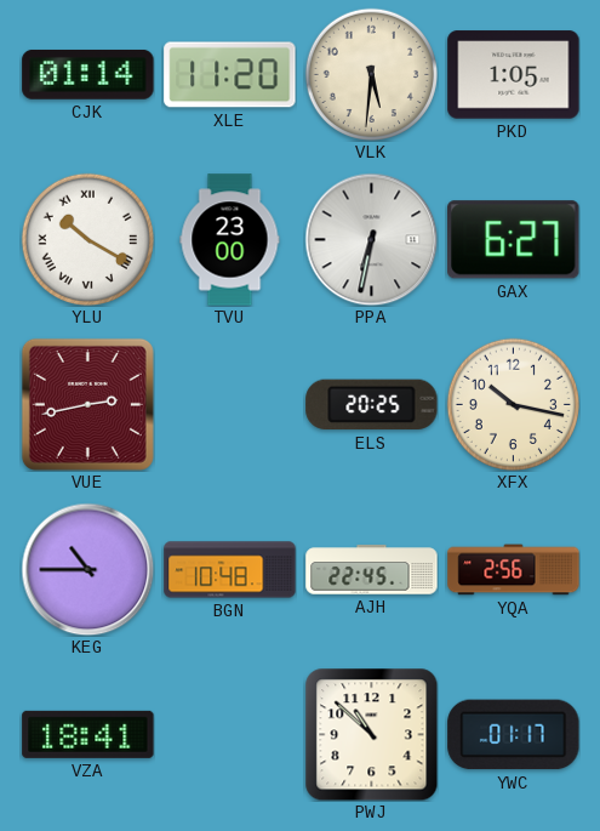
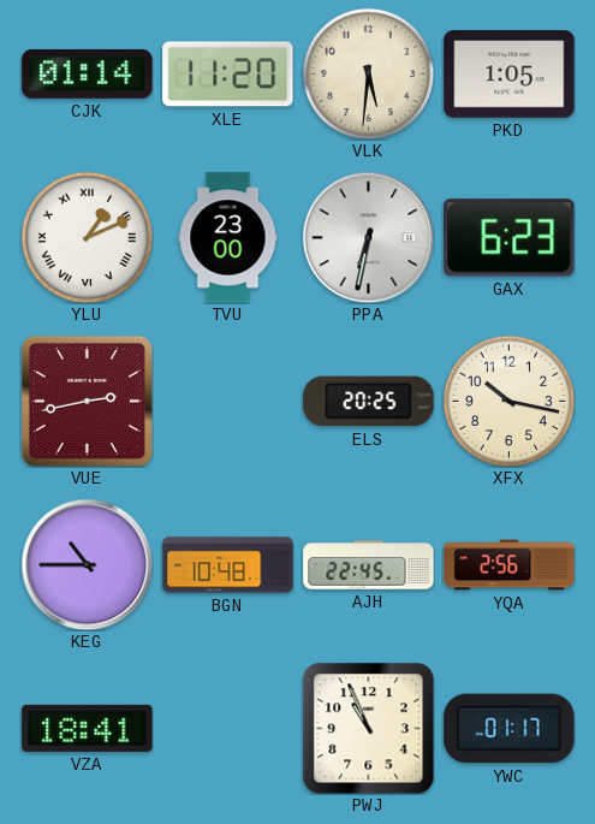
YLU: 10:20 -> 1:11
GAX: 6:27 -> 6:23
PWJ: 10:52 -> 10:56
